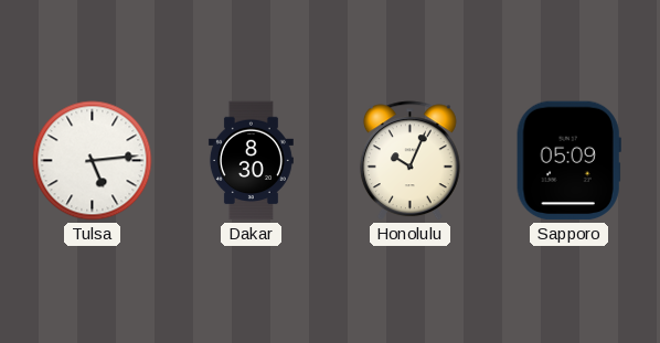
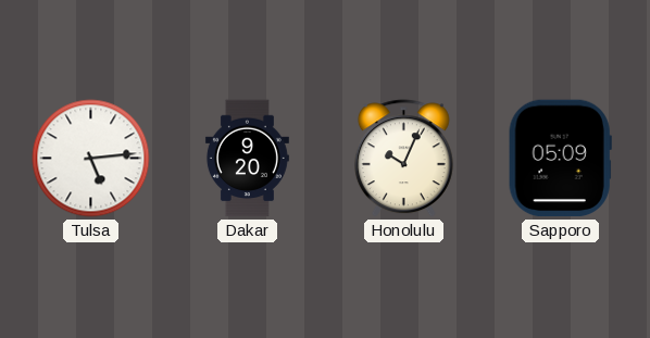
Dakar: 8:30 -> 9:20
